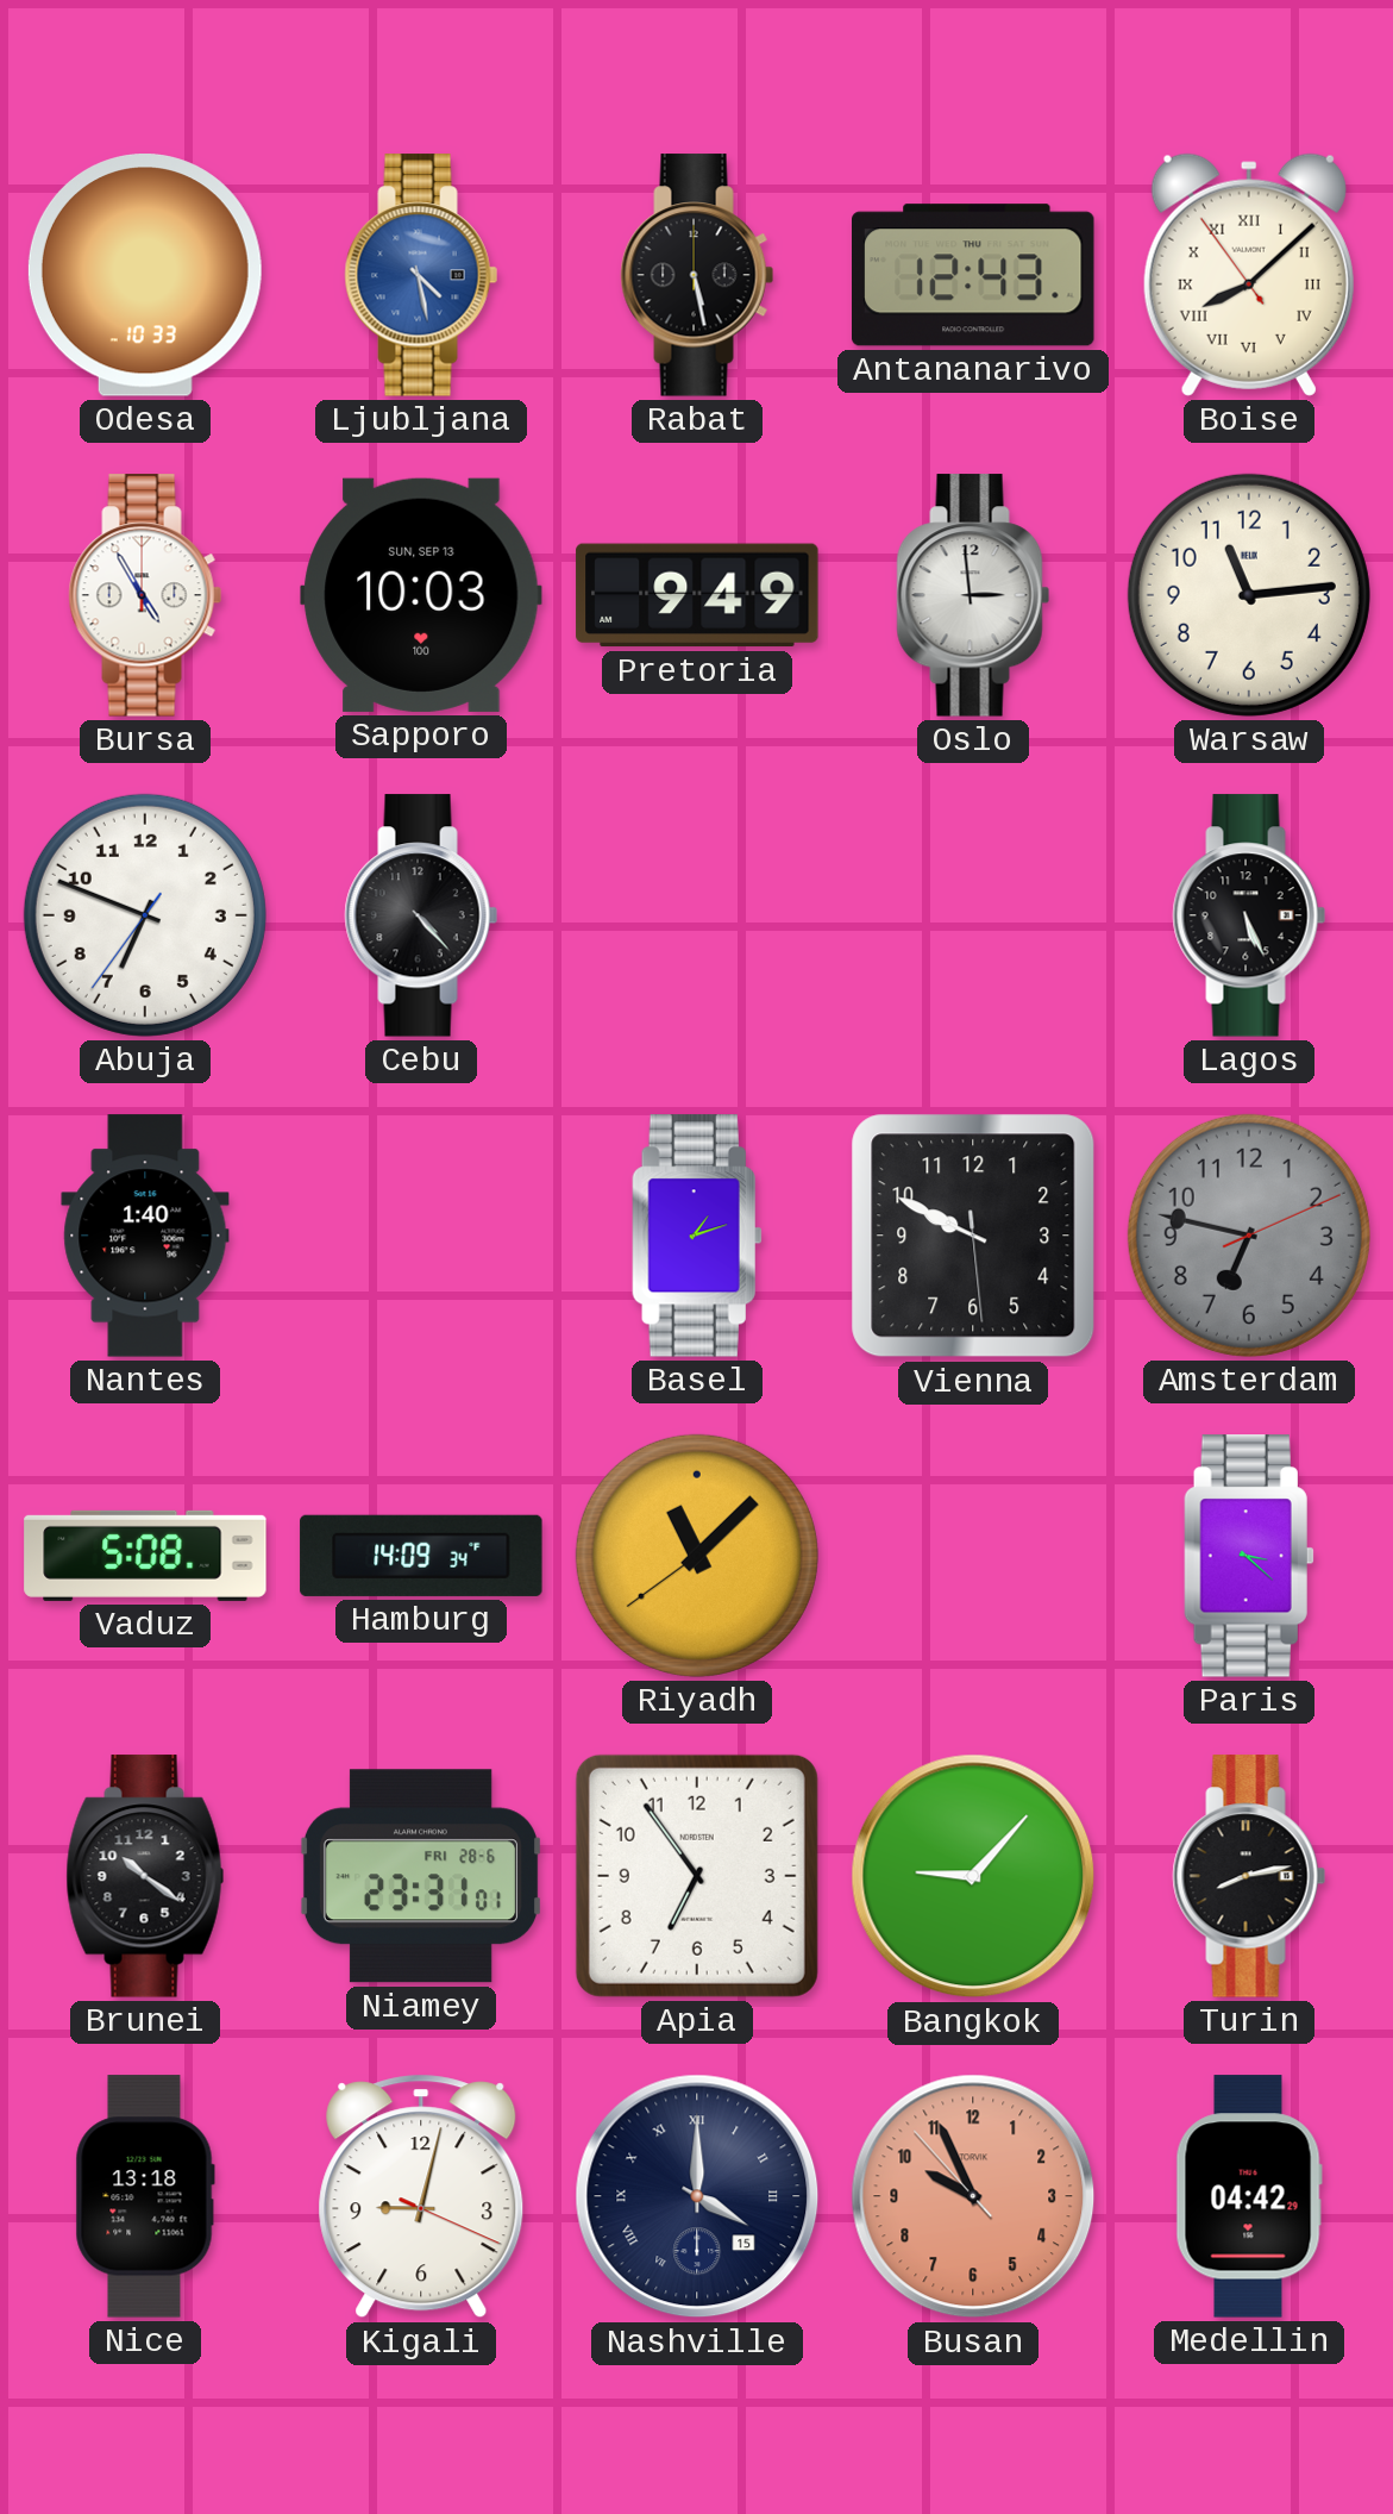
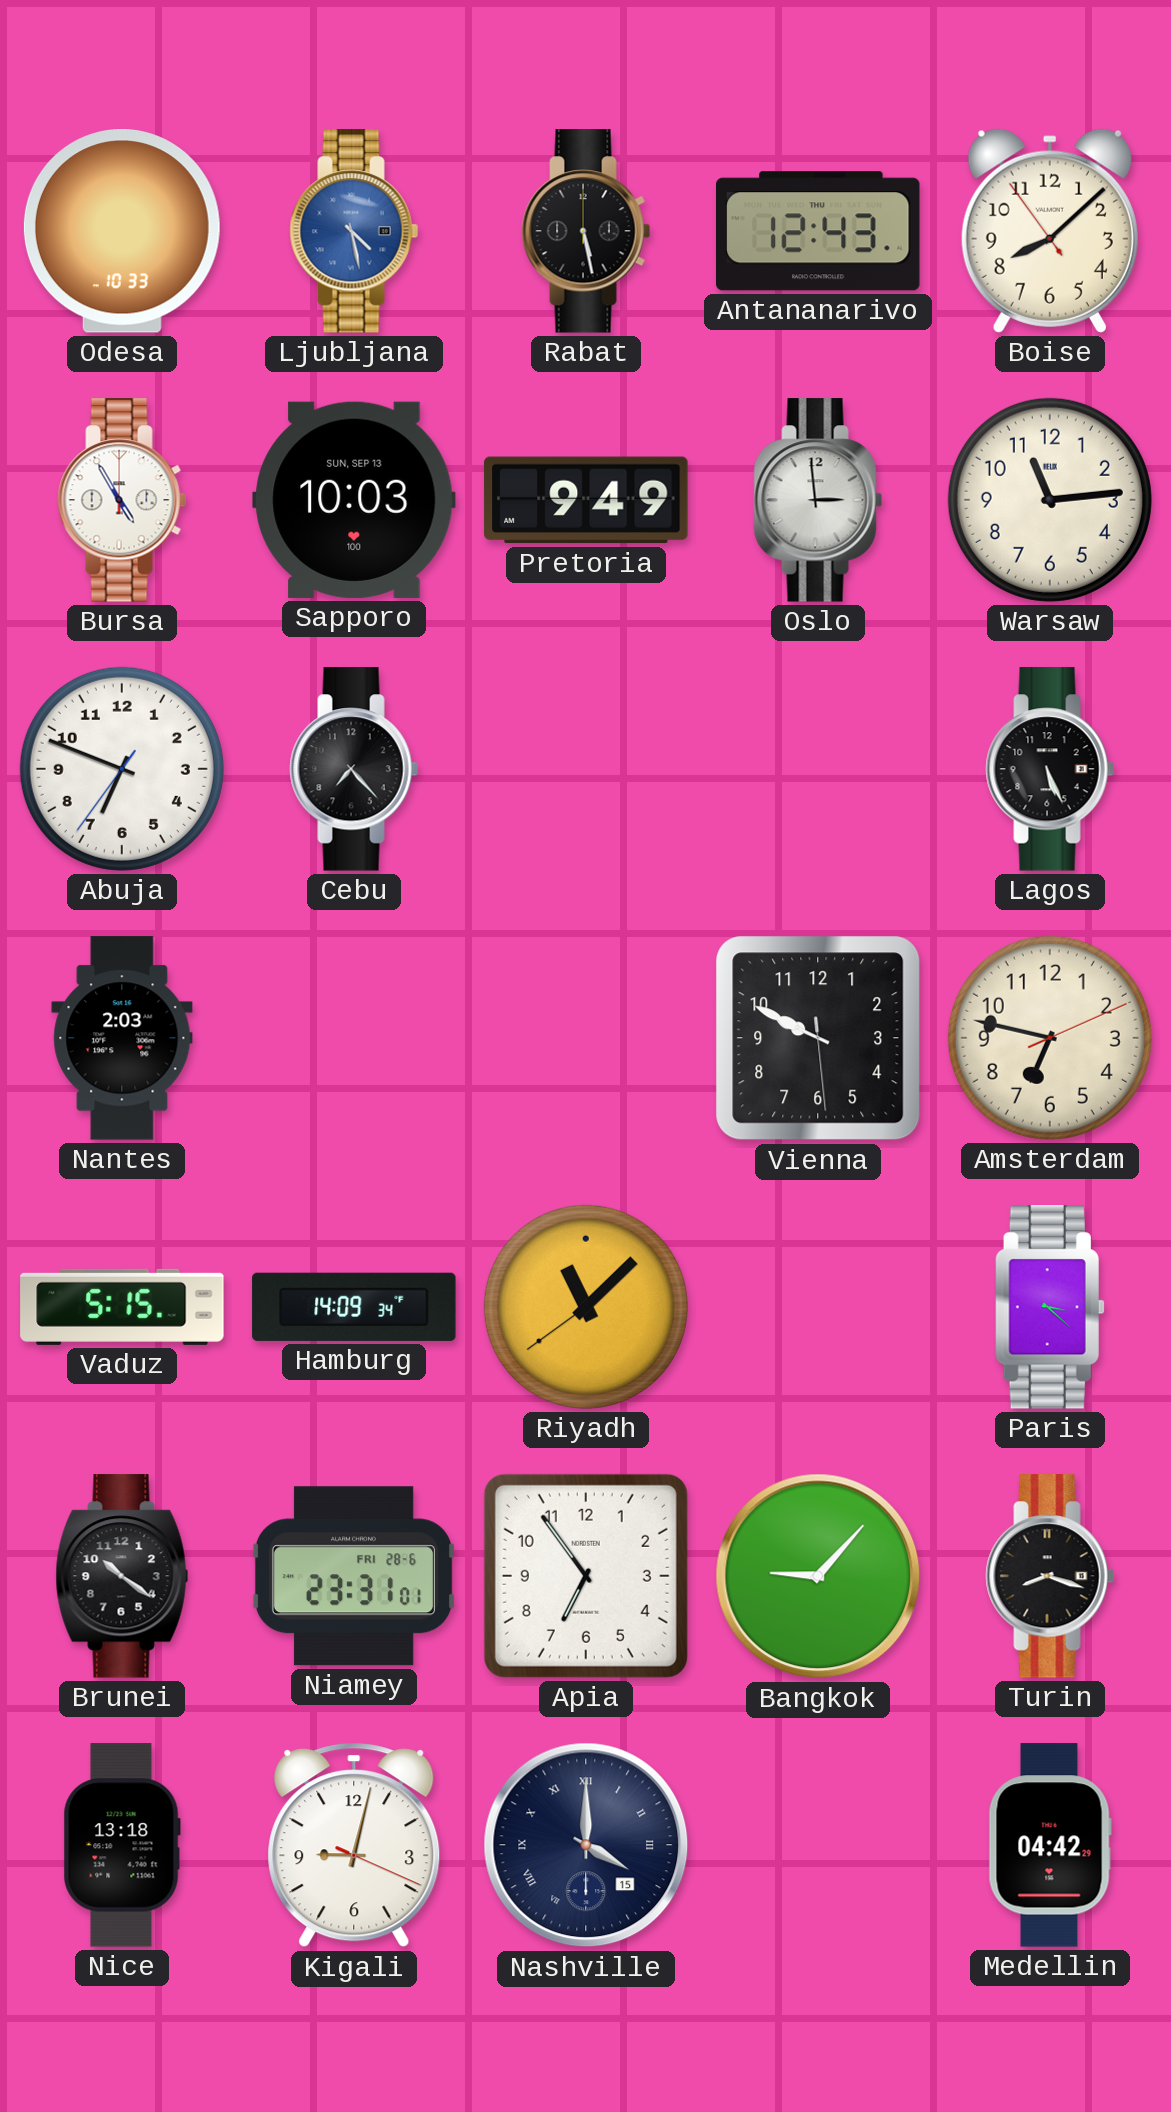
Boise numerals: Roman -> Arabic
Cebu: 4:23 -> 7:23
Nantes: 1:40 -> 2:03
Basel: 1:12 -> none
Amsterdam dial: grey -> cream
Vaduz: 5:08 -> 5:15
Turin: 8:13 -> 8:18
Busan: 9:55 -> none
